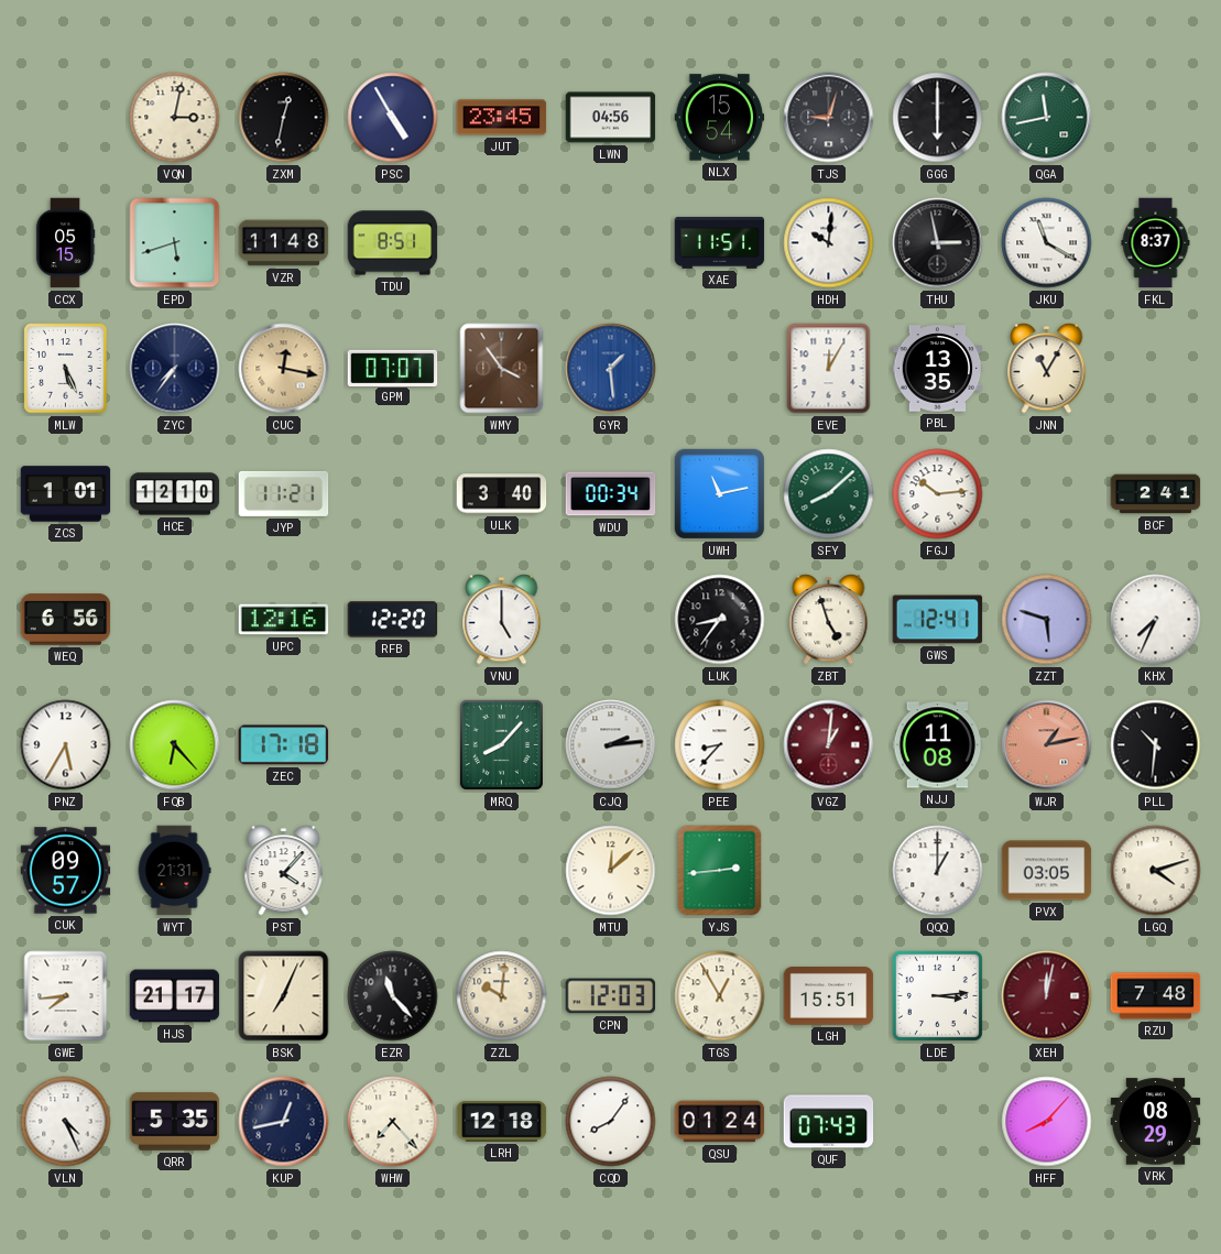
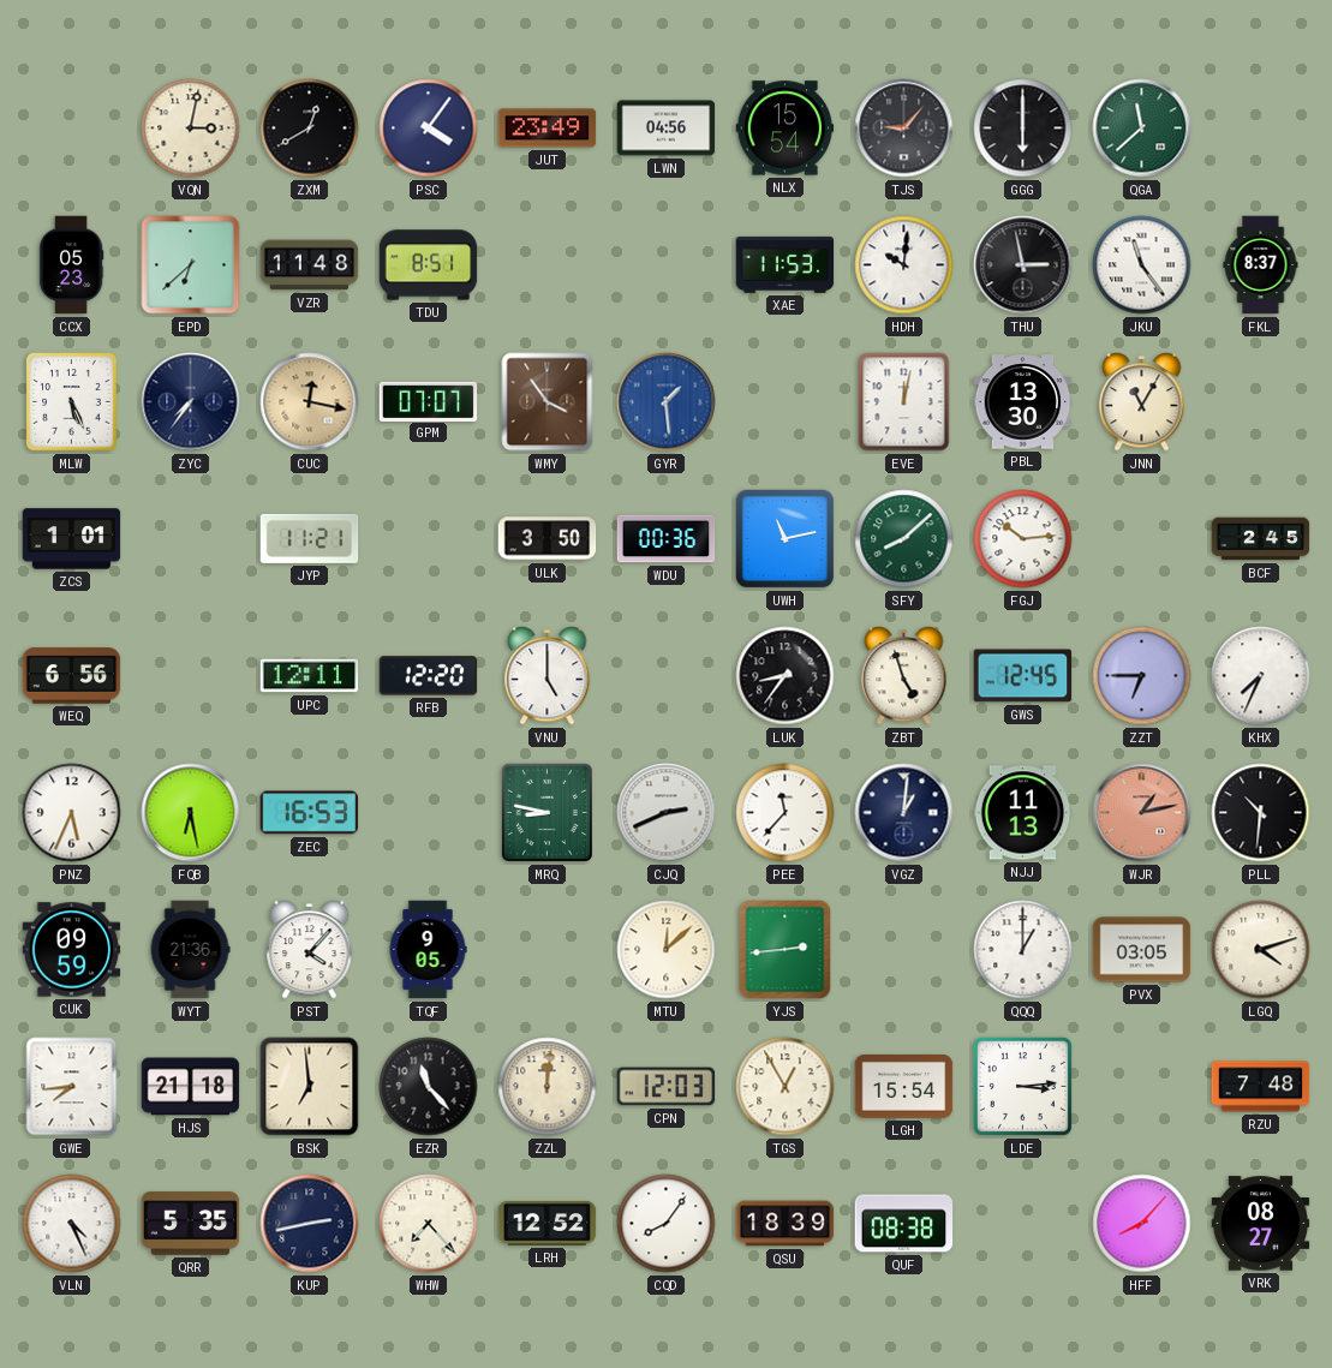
ZXM: 12:32 -> 12:40
PSC: 4:55 -> 4:06
JUT: 23:45 -> 23:49
TJS: 9:03 -> 9:07
QGA: 11:43 -> 11:38
CCX: 05:15 -> 05:23
EPD: 5:42 -> 6:38
XAE: 11:51 -> 11:53
JKU: 11:20 -> 11:24
EVE: 12:05 -> 12:02
PBL: 13:35 -> 13:30
HCE: 12:10 -> none
ULK: 3:40 -> 3:50
WDU: 00:34 -> 00:36
BCF: 2:41 -> 2:45
UPC: 12:16 -> 12:11
GWS: 12:41 -> 12:45
ZZT: 5:48 -> 6:45
PNZ: 5:35 -> 5:34
FQB: 6:23 -> 6:28
ZEC: 17:18 -> 16:53
MRQ: 8:07 -> 8:47
CJQ: 2:14 -> 2:41
PEE: 8:37 -> 11:37
VGZ dial: burgundy -> navy
NJJ: 11:08 -> 11:13
CUK: 09:57 -> 09:59
WYT: 21:31 -> 21:36
TQF: none -> 9:05
HJS: 21:17 -> 21:18
BSK: 7:04 -> 6:59
ZZL: 10:01 -> 12:01
LGH: 15:51 -> 15:54
XEH: 12:02 -> none
KUP: 12:43 -> 2:43
LRH: 12:18 -> 12:52
QSU: 01:24 -> 18:39
QUF: 07:43 -> 08:38
VRK: 08:29 -> 08:27
